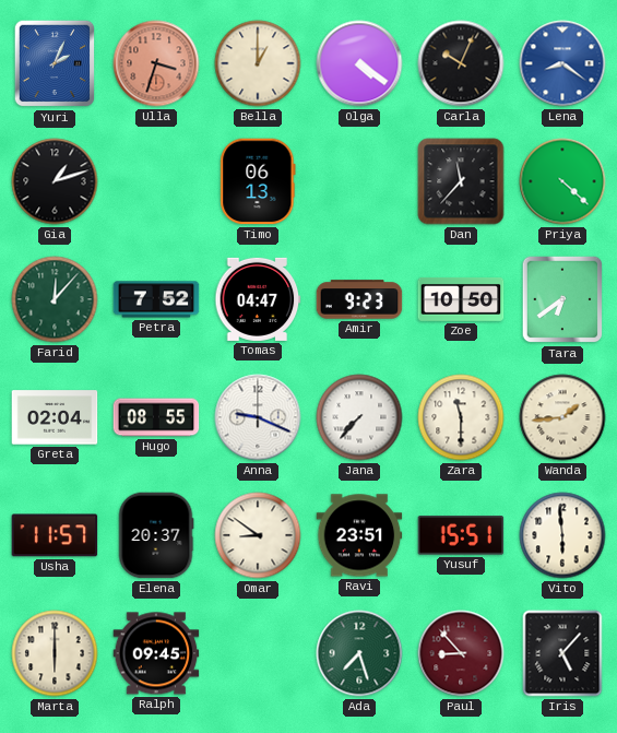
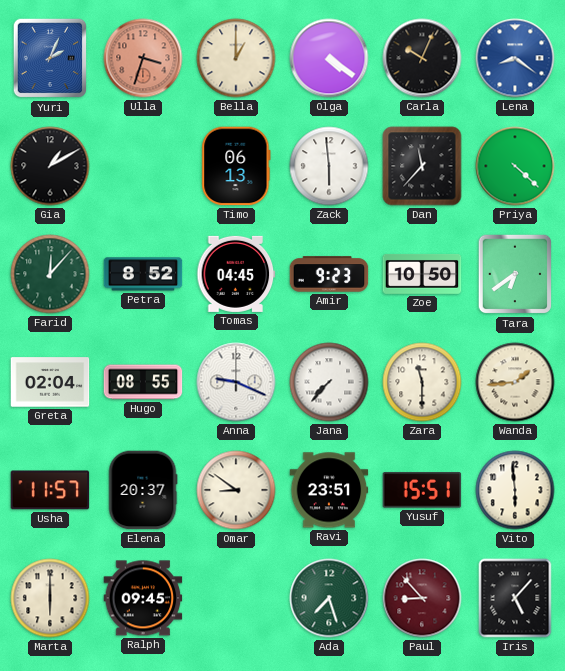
Gia: 1:12 -> 1:10
Zack: none -> 5:59
Petra: 7:52 -> 8:52
Tomas: 04:47 -> 04:45
